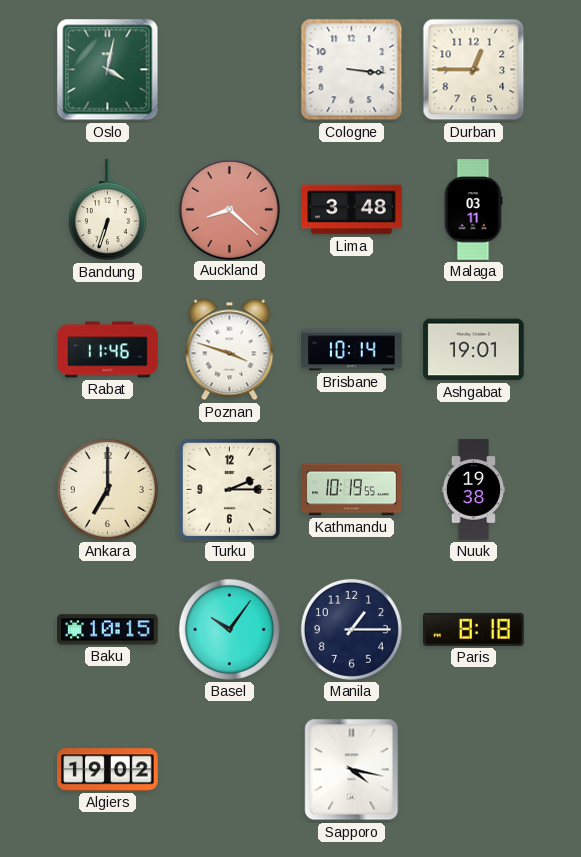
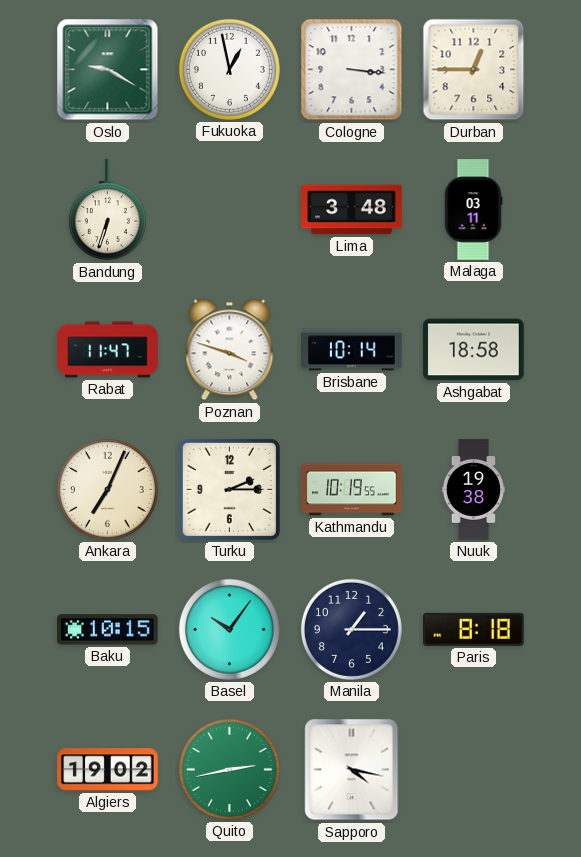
Oslo: 4:02 -> 9:20
Fukuoka: none -> 12:58
Auckland: 8:22 -> none
Rabat: 11:46 -> 11:47
Ashgabat: 19:01 -> 18:58
Ankara: 7:00 -> 7:04
Quito: none -> 2:43
